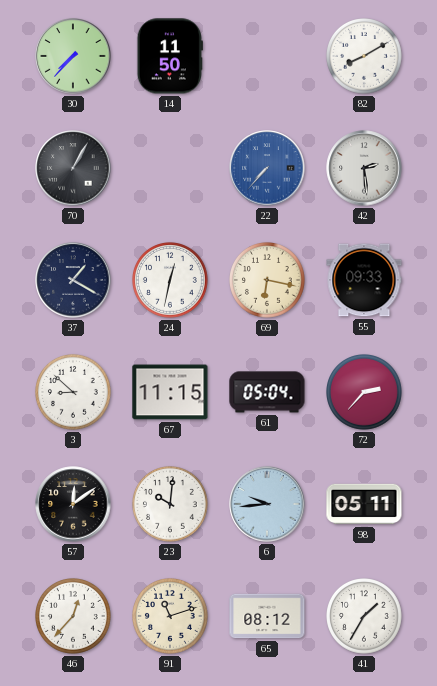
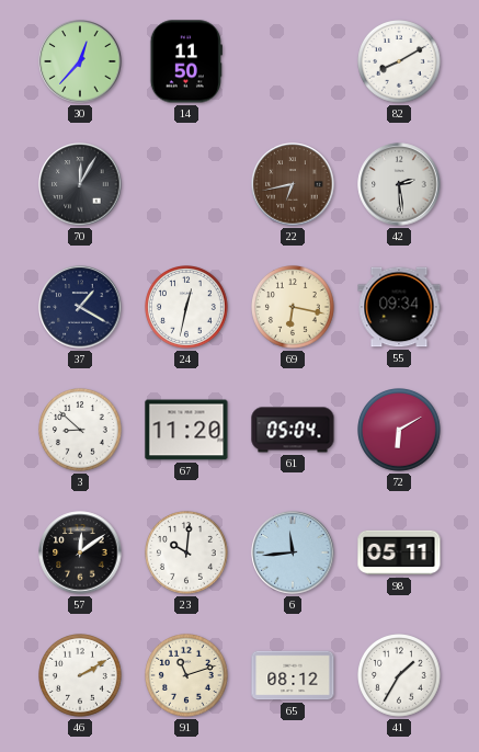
30: 7:37 -> 12:37
70: 1:05 -> 12:05
22: 7:37 -> 6:43
22 dial: blue -> brown
55: 09:33 -> 09:34
67: 11:15 -> 11:20
72: 2:37 -> 6:10
6: 9:44 -> 11:44
46: 12:37 -> 2:10
